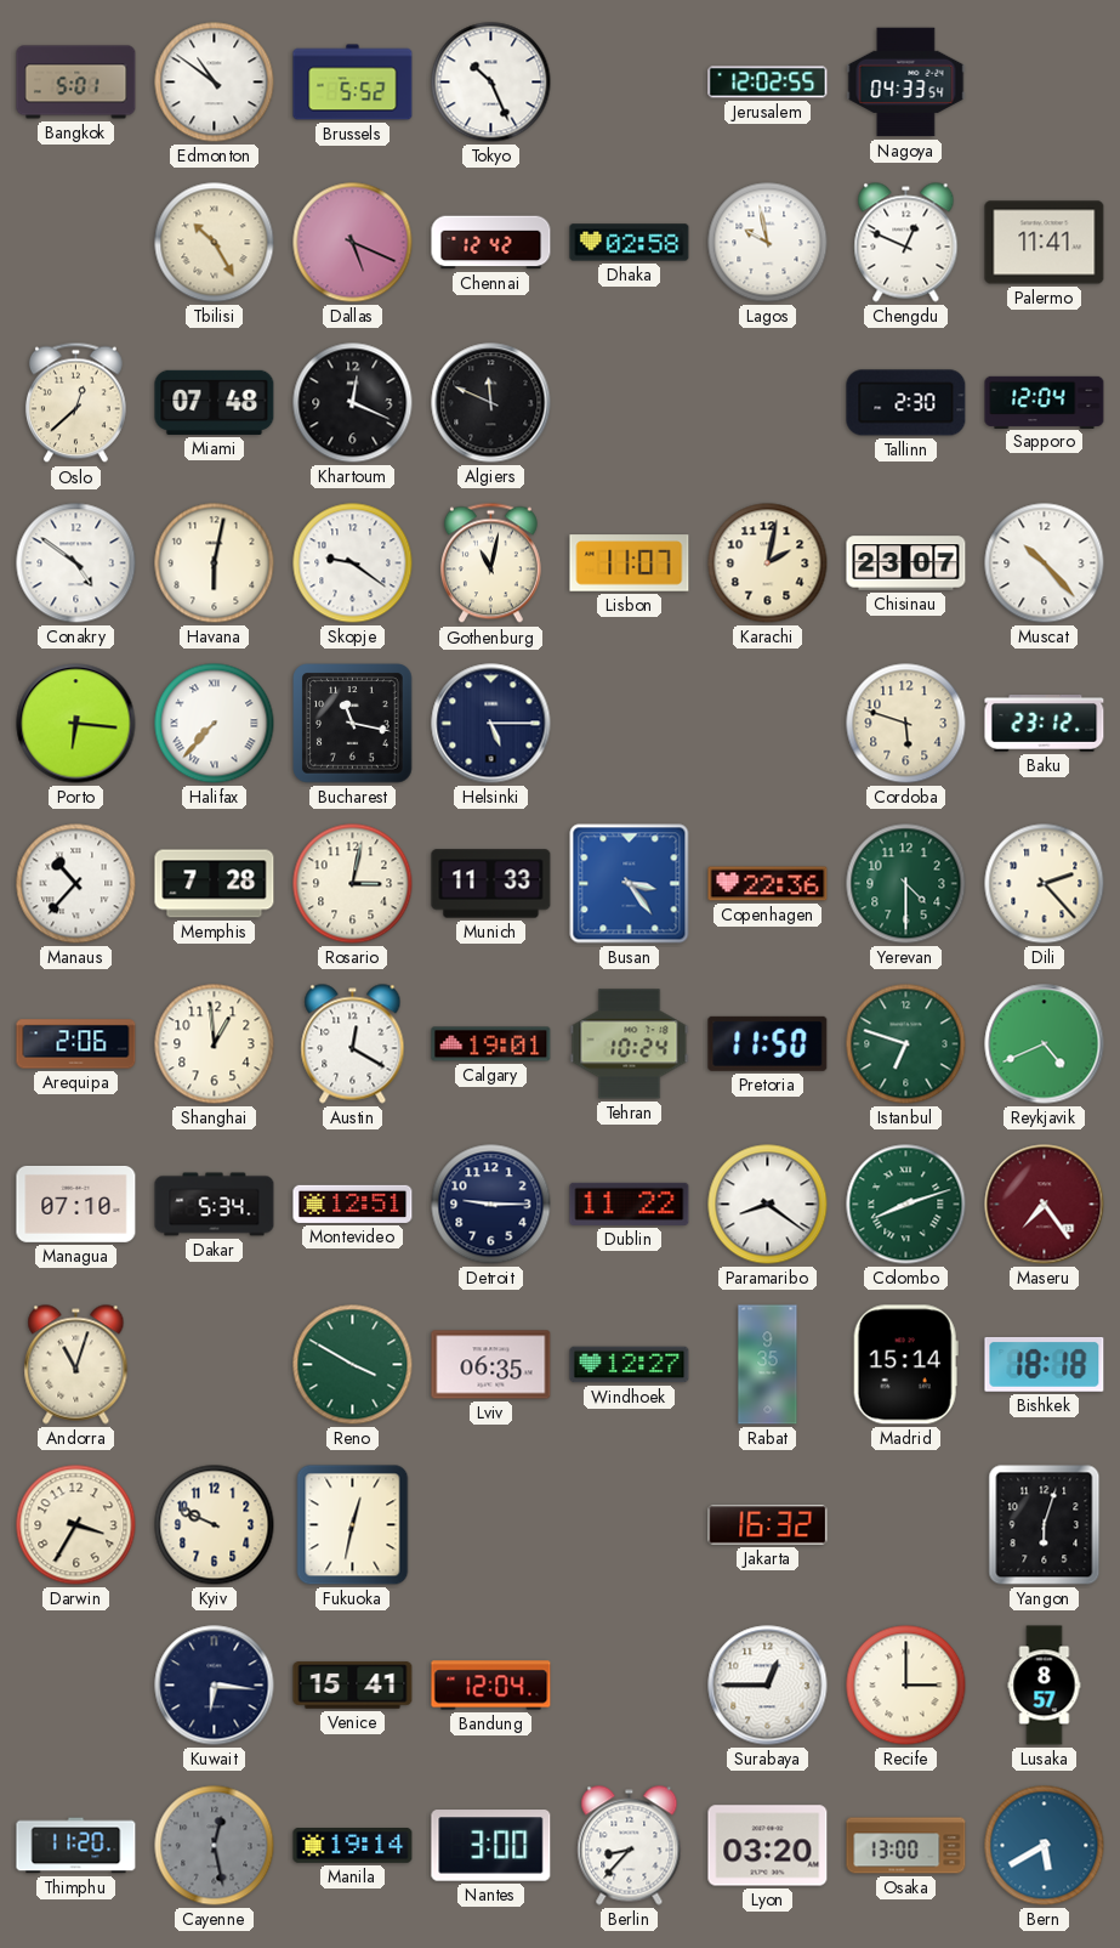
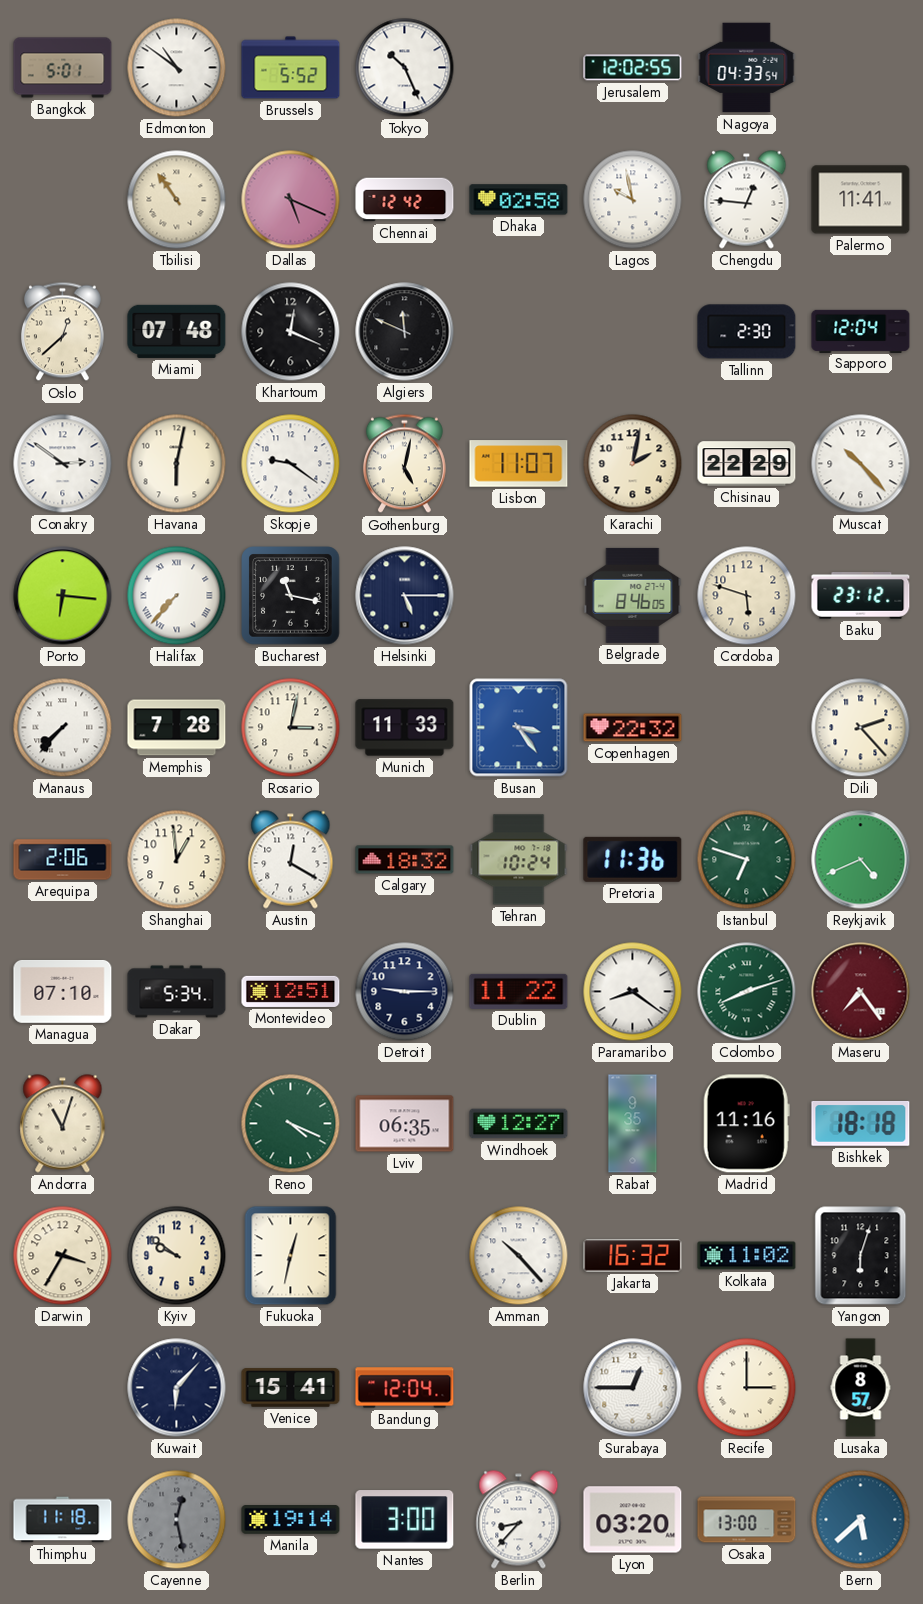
Tbilisi: 10:25 -> 10:54
Chengdu: 12:49 -> 12:46
Conakry: 4:51 -> 2:51
Gothenburg: 11:02 -> 5:02
Chisinau: 23:07 -> 22:29
Belgrade: none -> 8:46
Manaus: 10:37 -> 7:37
Copenhagen: 22:36 -> 22:32
Yerevan: 4:30 -> none
Calgary: 19:01 -> 18:32
Pretoria: 11:50 -> 11:36
Reno: 3:50 -> 4:19
Madrid: 15:14 -> 11:16
Kyiv: 9:49 -> 9:51
Amman: none -> 10:23
Kolkata: none -> 11:02
Kuwait: 6:16 -> 6:07
Thimphu: 11:20 -> 11:18
Bern: 5:40 -> 5:38
